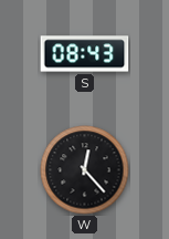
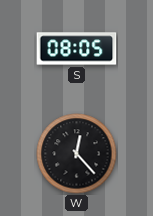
S: 08:43 -> 08:05
